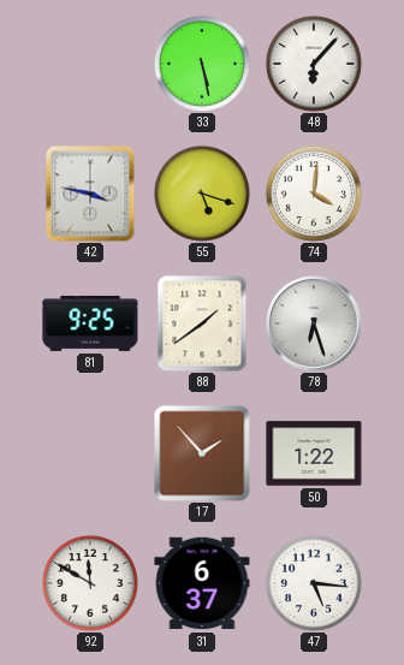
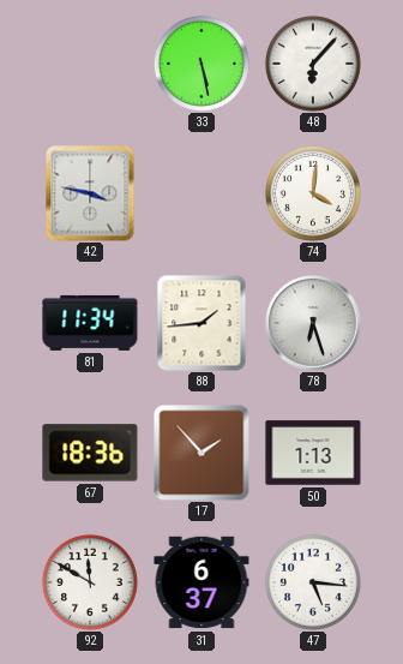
55: 5:18 -> none
81: 9:25 -> 11:34
88: 1:39 -> 1:44
67: none -> 18:36
50: 1:22 -> 1:13
